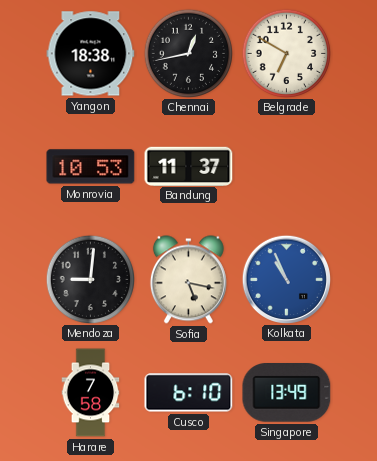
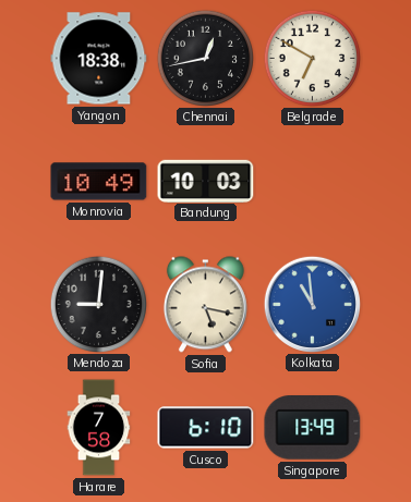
Monrovia: 10:53 -> 10:49
Bandung: 11:37 -> 10:03
Kolkata: 10:56 -> 10:59
